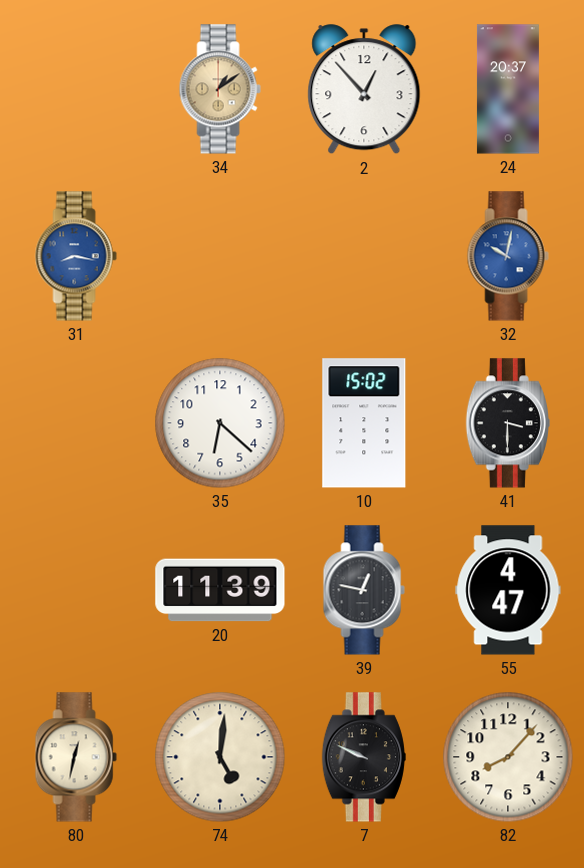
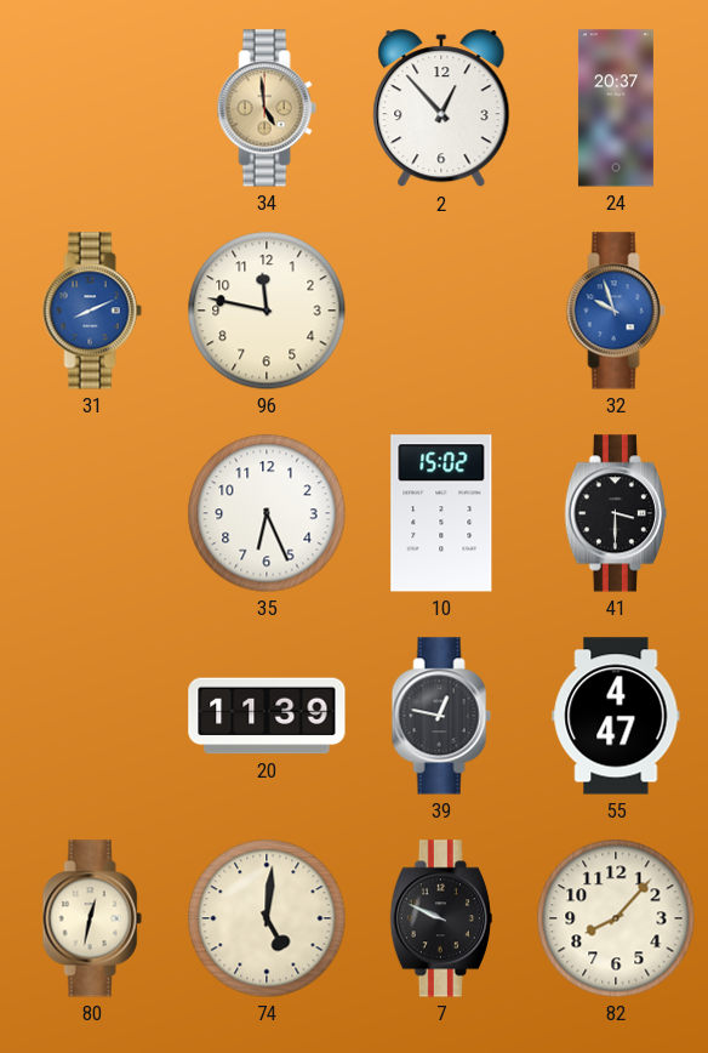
34: 1:09 -> 4:59
31: 8:17 -> 8:11
96: none -> 11:47
32: 10:02 -> 9:57
35: 6:22 -> 6:26
